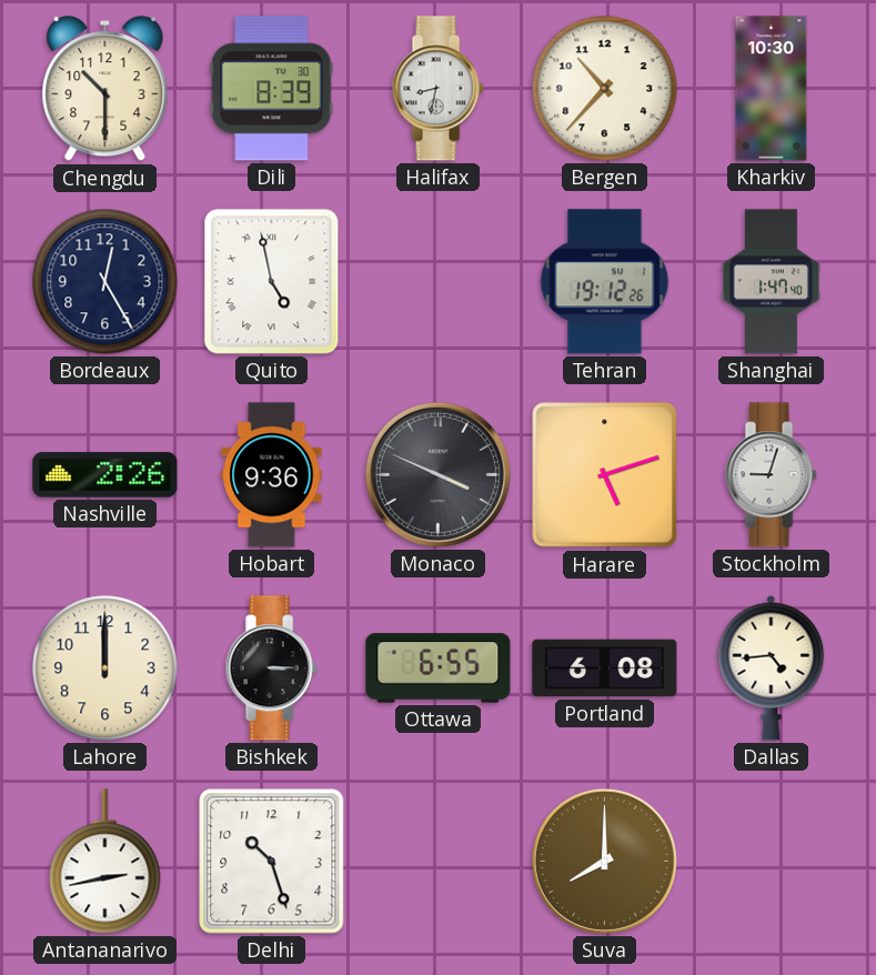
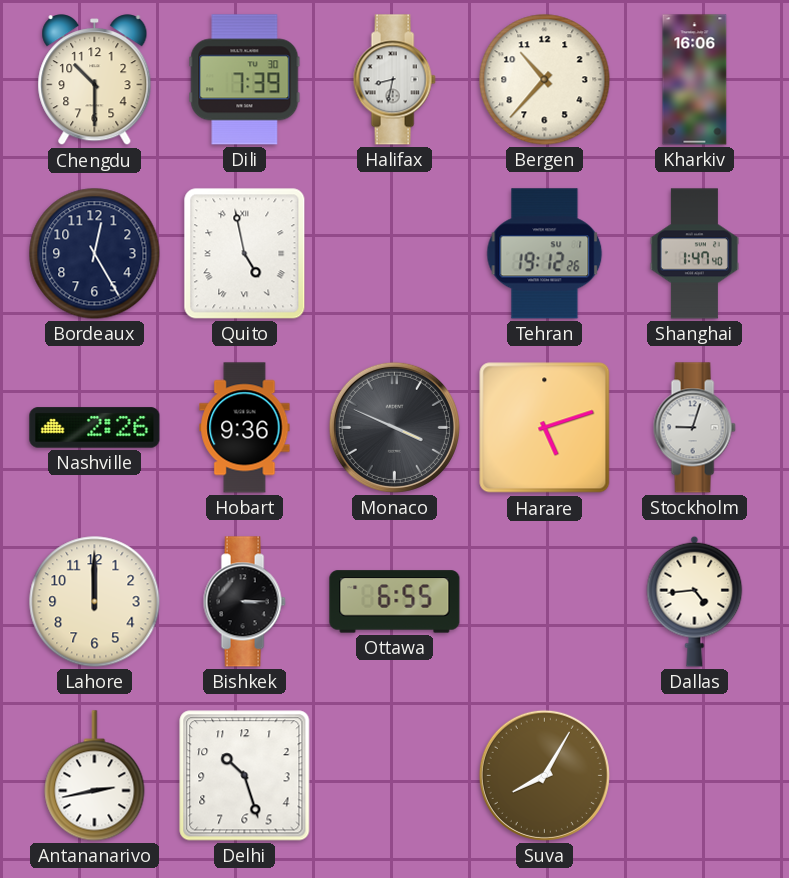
Dili: 8:39 -> 7:39
Kharkiv: 10:30 -> 16:06
Portland: 6:08 -> none
Suva: 8:00 -> 8:05
